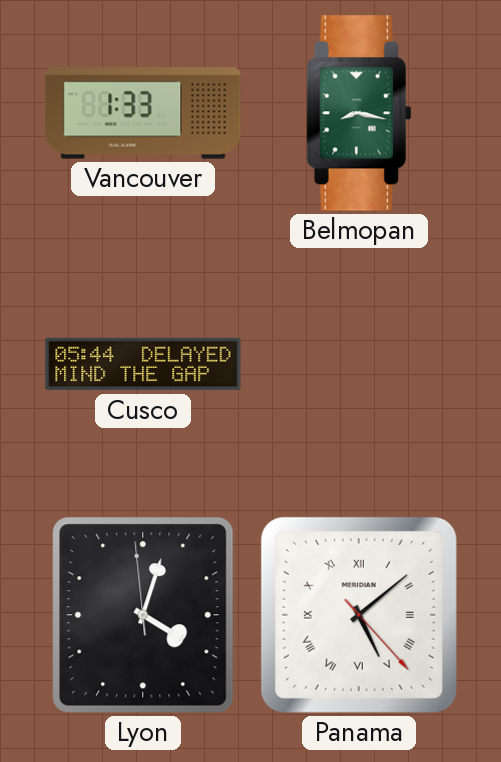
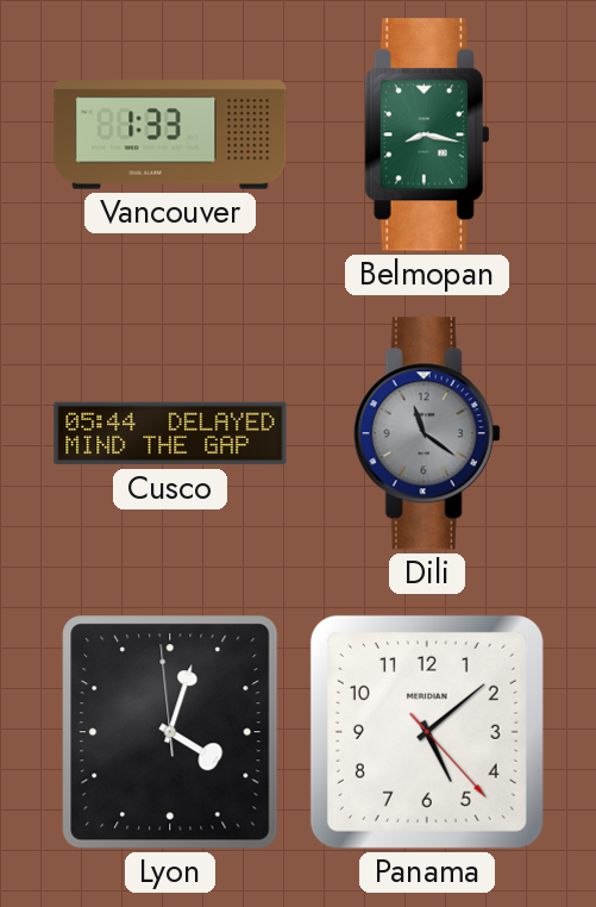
Dili: none -> 11:21
Panama numerals: Roman -> Arabic
